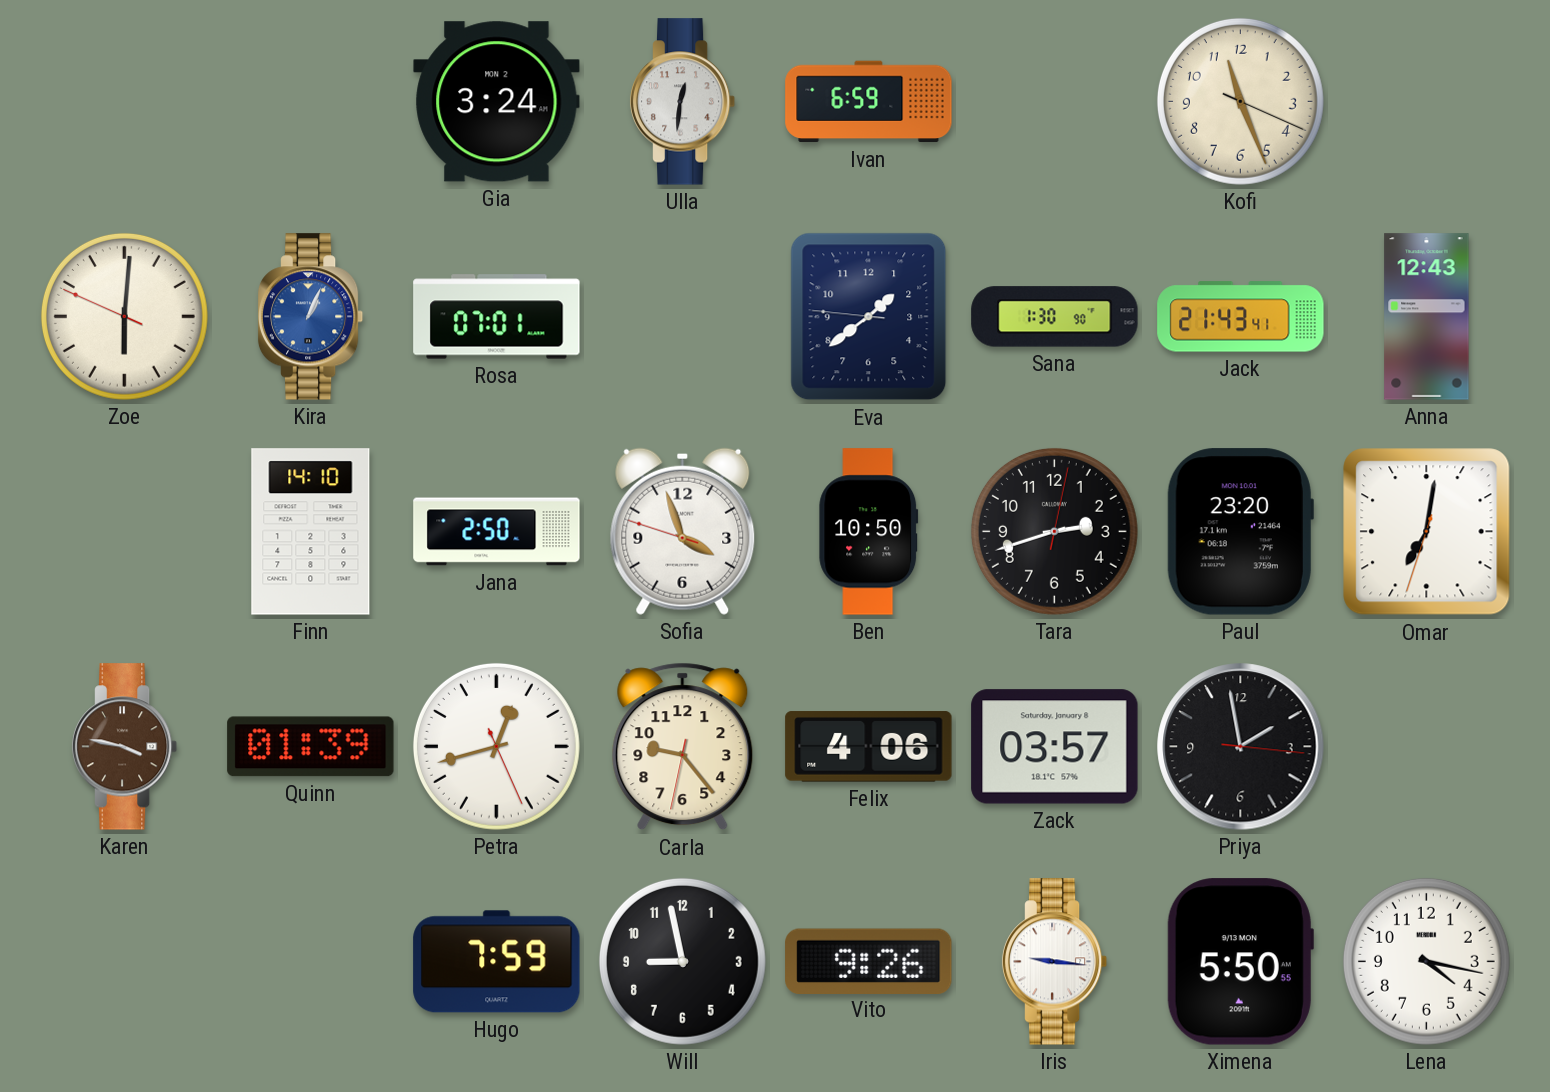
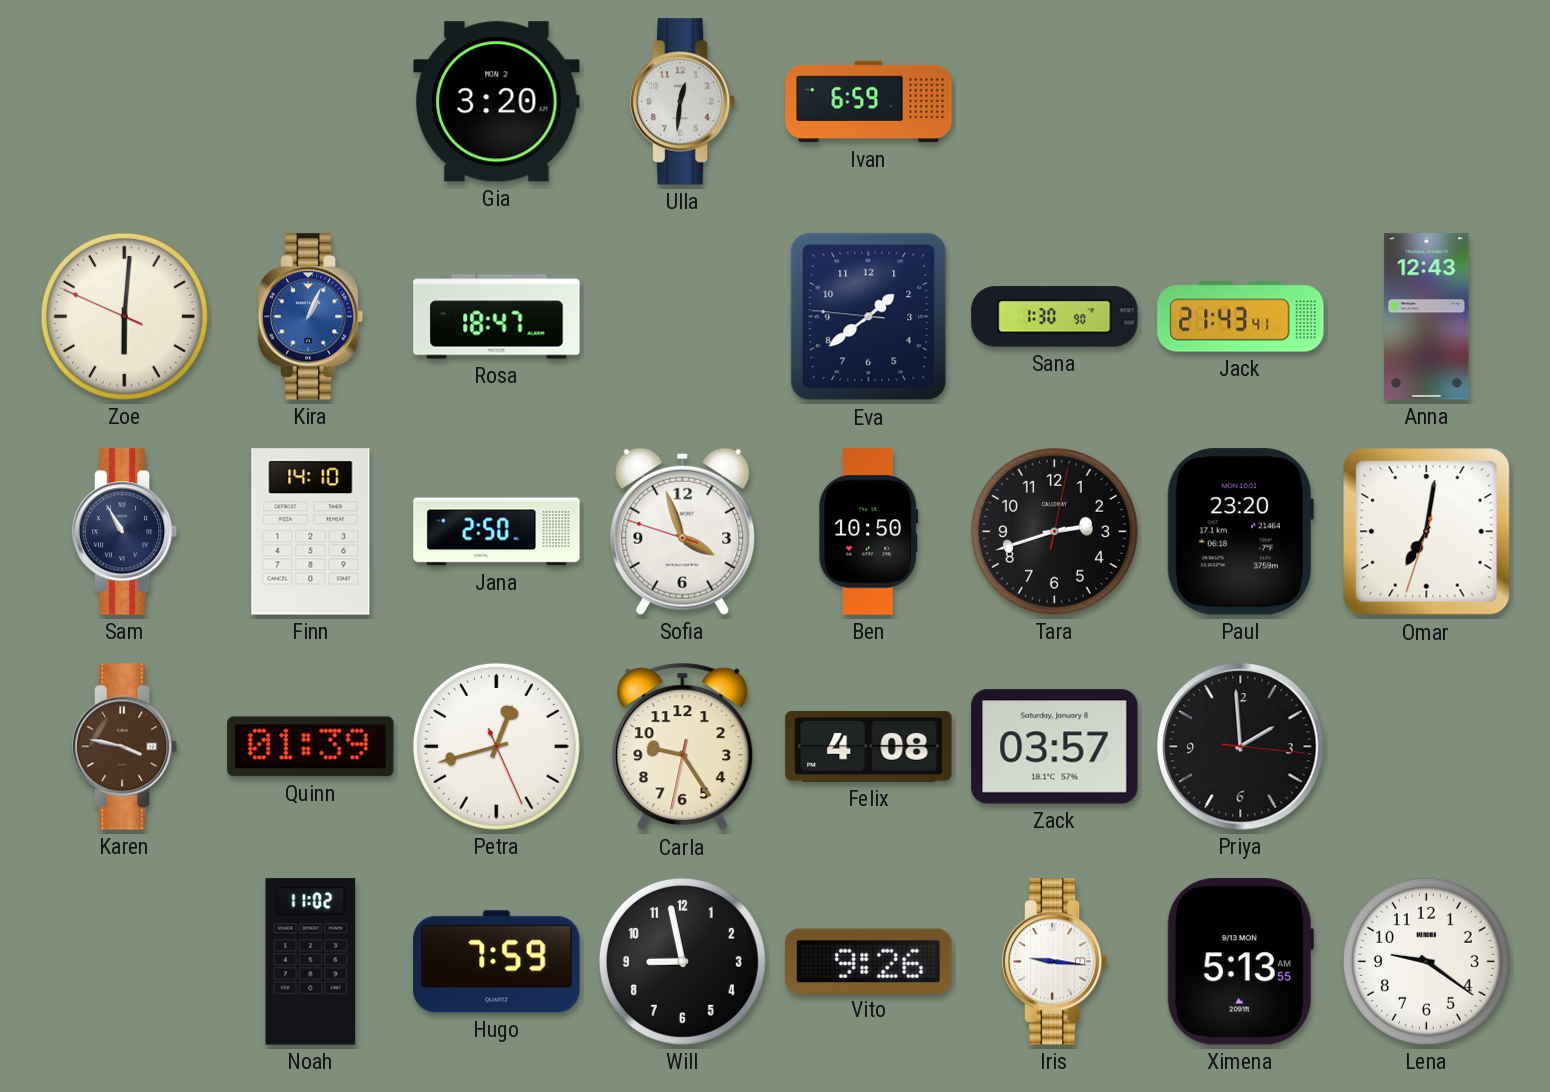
Gia: 3:24 -> 3:20
Kofi: 11:26 -> none
Rosa: 07:01 -> 18:47
Sam: none -> 10:55
Carla: 9:23 -> 9:24
Felix: 4:06 -> 4:08
Priya: 1:58 -> 1:59
Noah: none -> 11:02
Ximena: 5:50 -> 5:13
Lena: 4:17 -> 9:21
